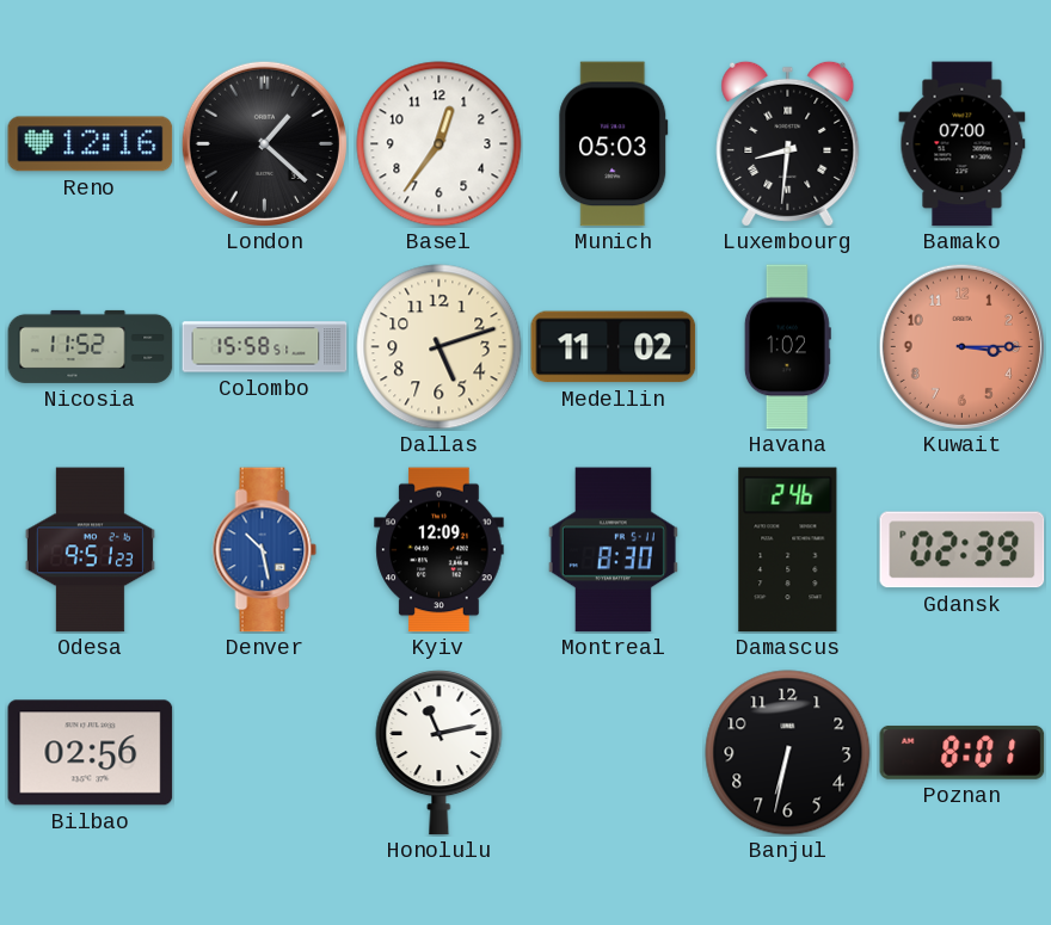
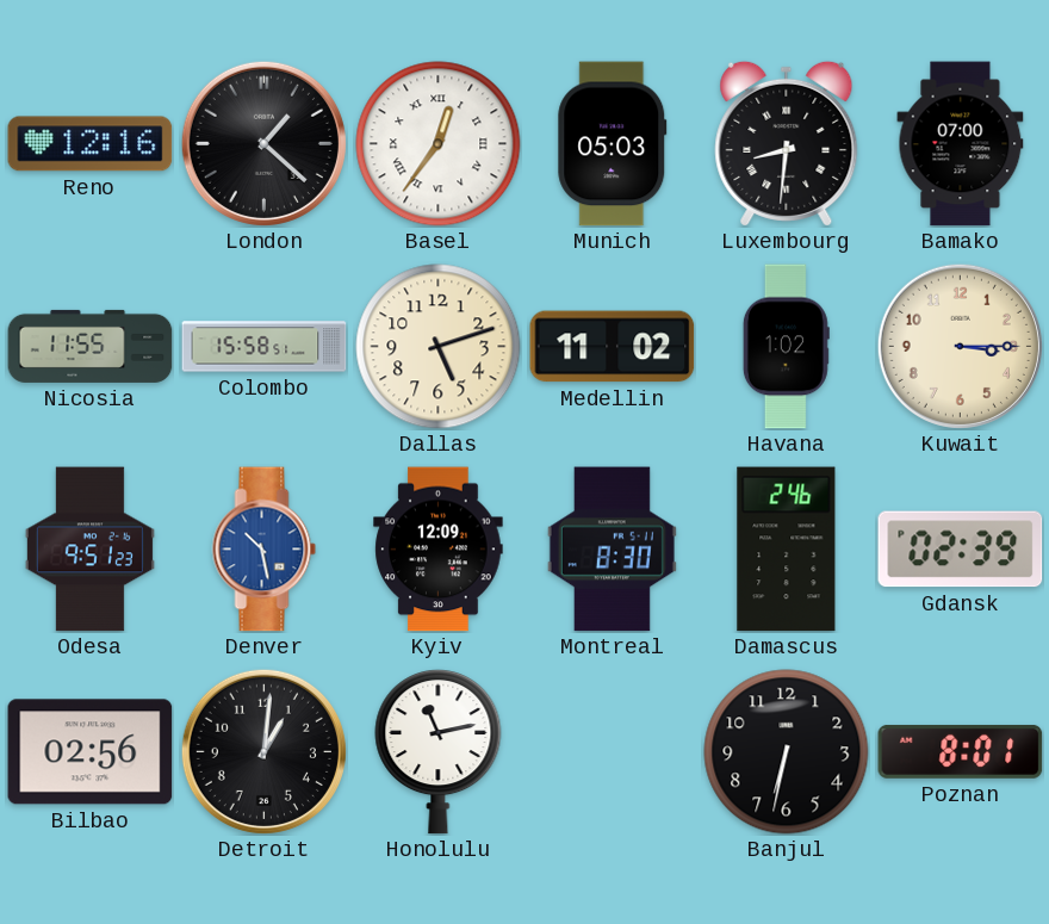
Basel numerals: Arabic -> Roman
Nicosia: 11:52 -> 11:55
Kuwait dial: salmon -> cream
Detroit: none -> 1:01
